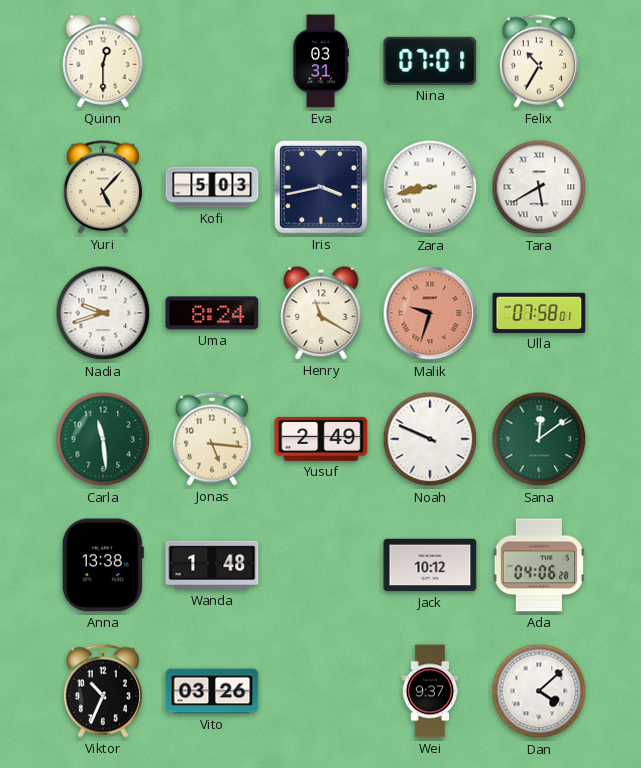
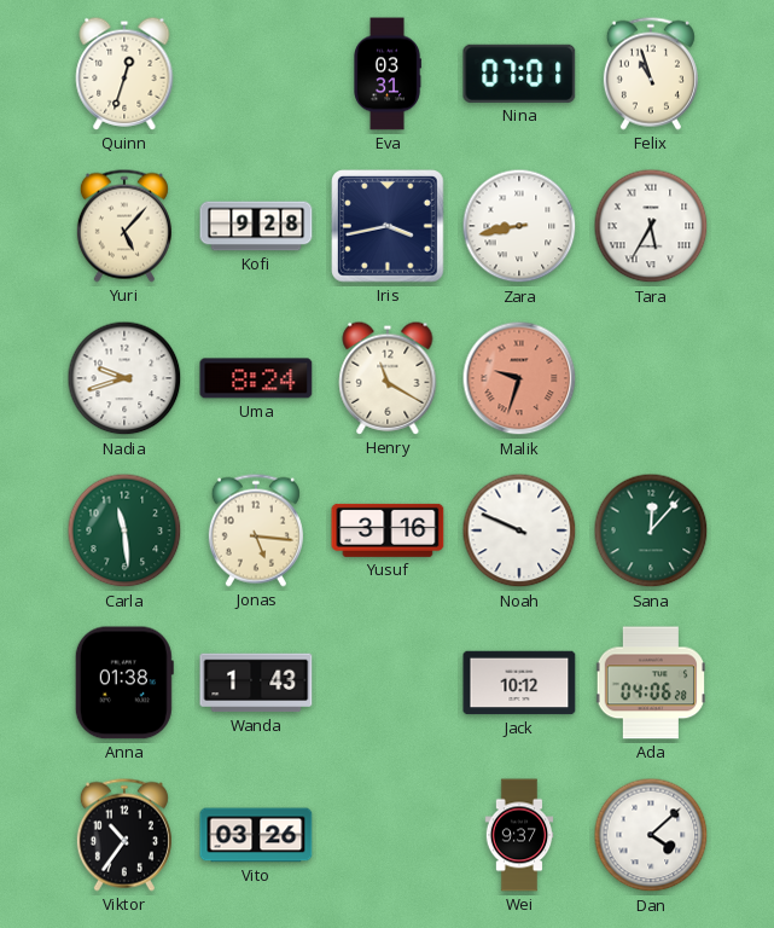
Quinn: 12:30 -> 12:33
Felix: 10:35 -> 10:57
Kofi: 5:03 -> 9:28
Tara: 5:40 -> 5:35
Ulla: 07:58 -> none
Yusuf: 2:49 -> 3:16
Sana: 12:09 -> 12:07
Anna: 13:38 -> 01:38
Wanda: 1:48 -> 1:43
Viktor: 10:34 -> 10:36
